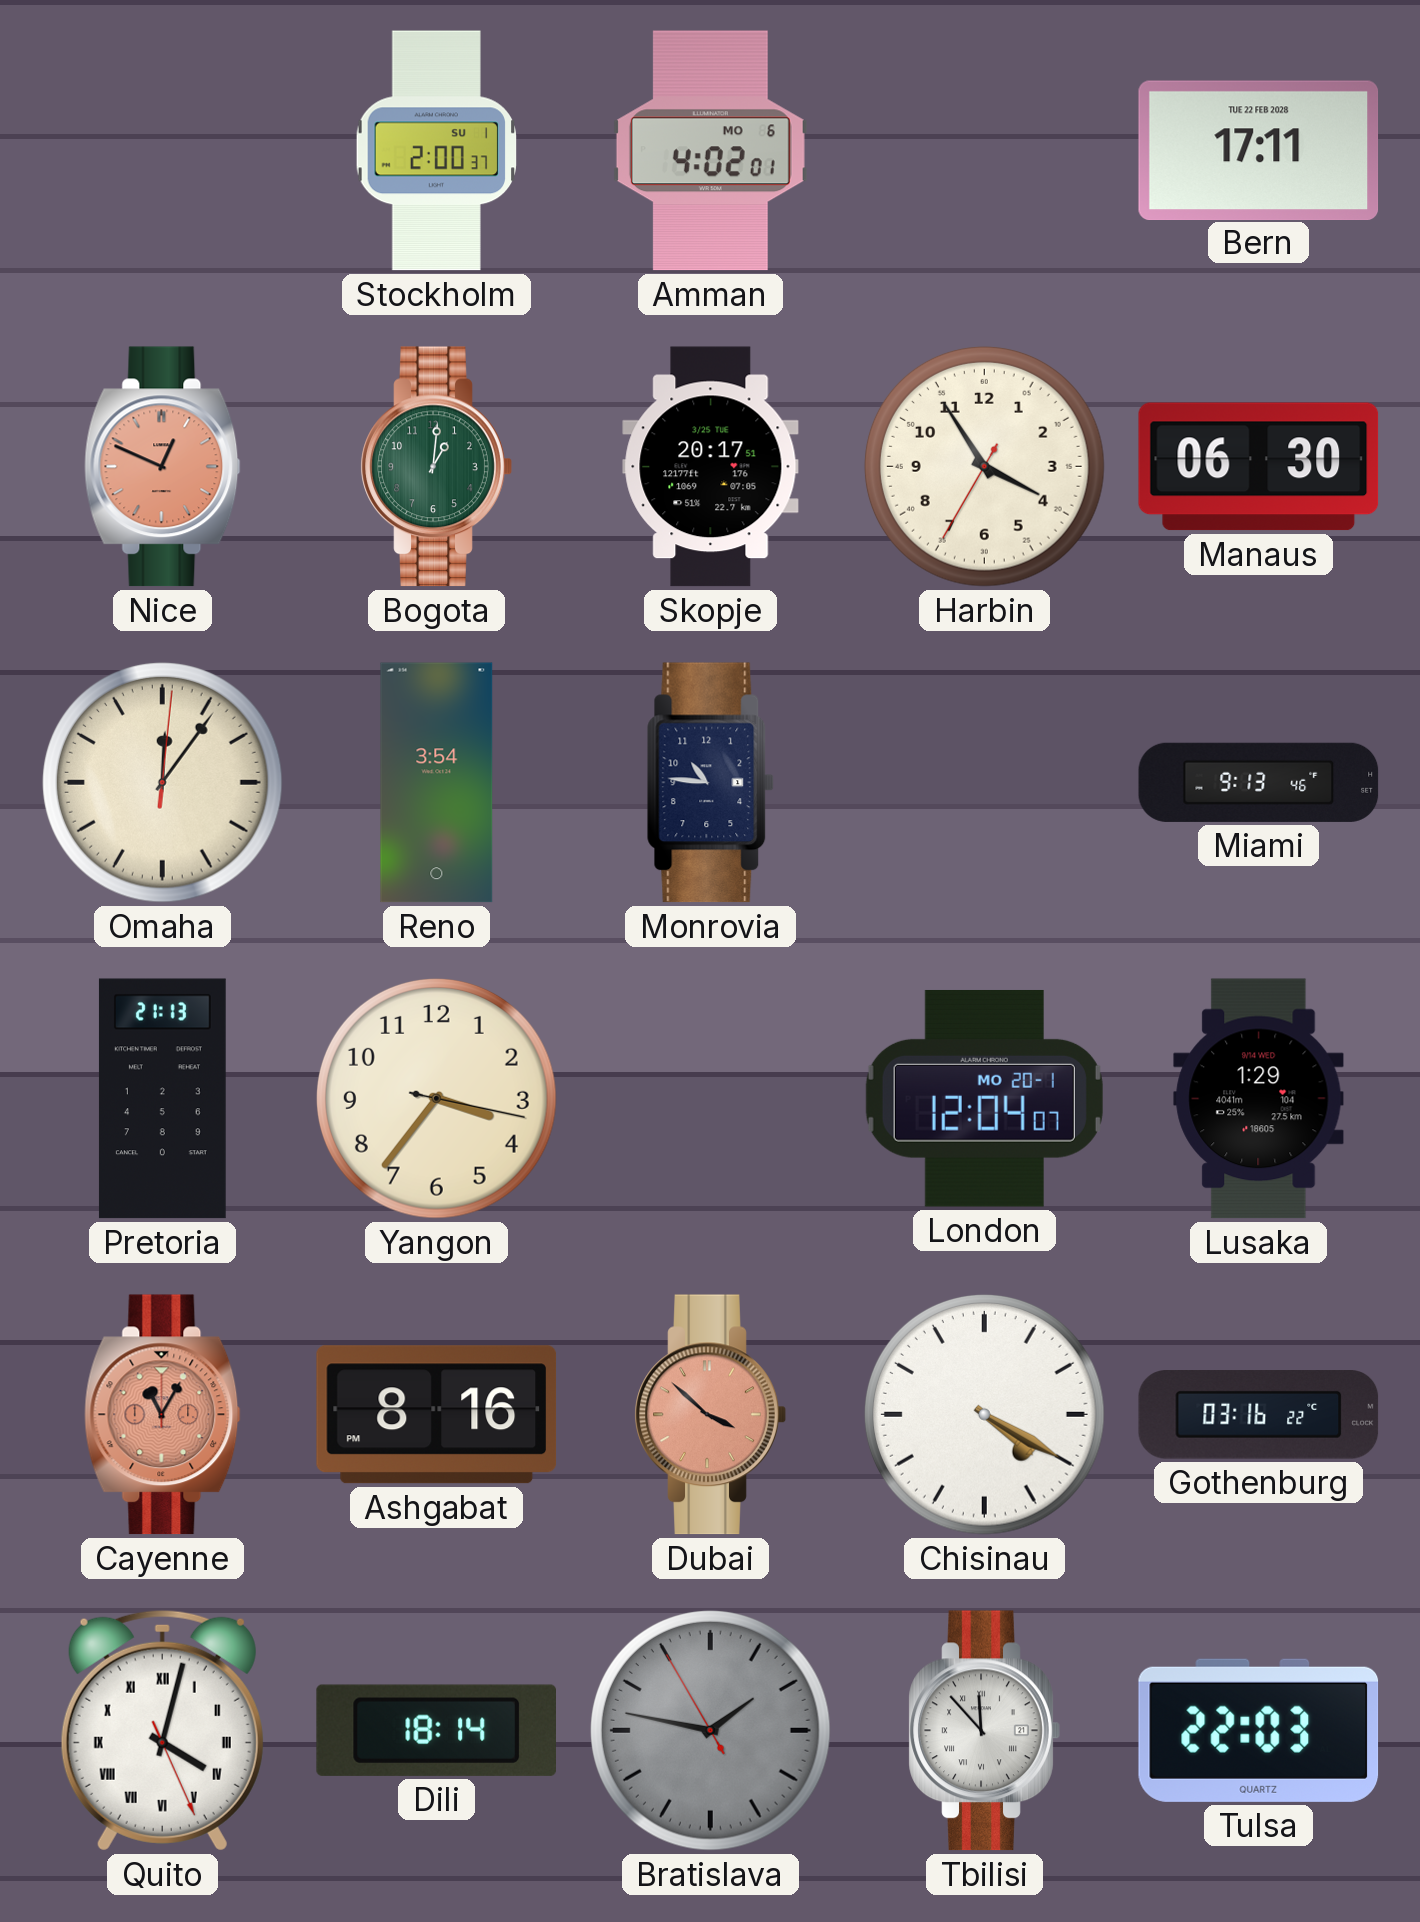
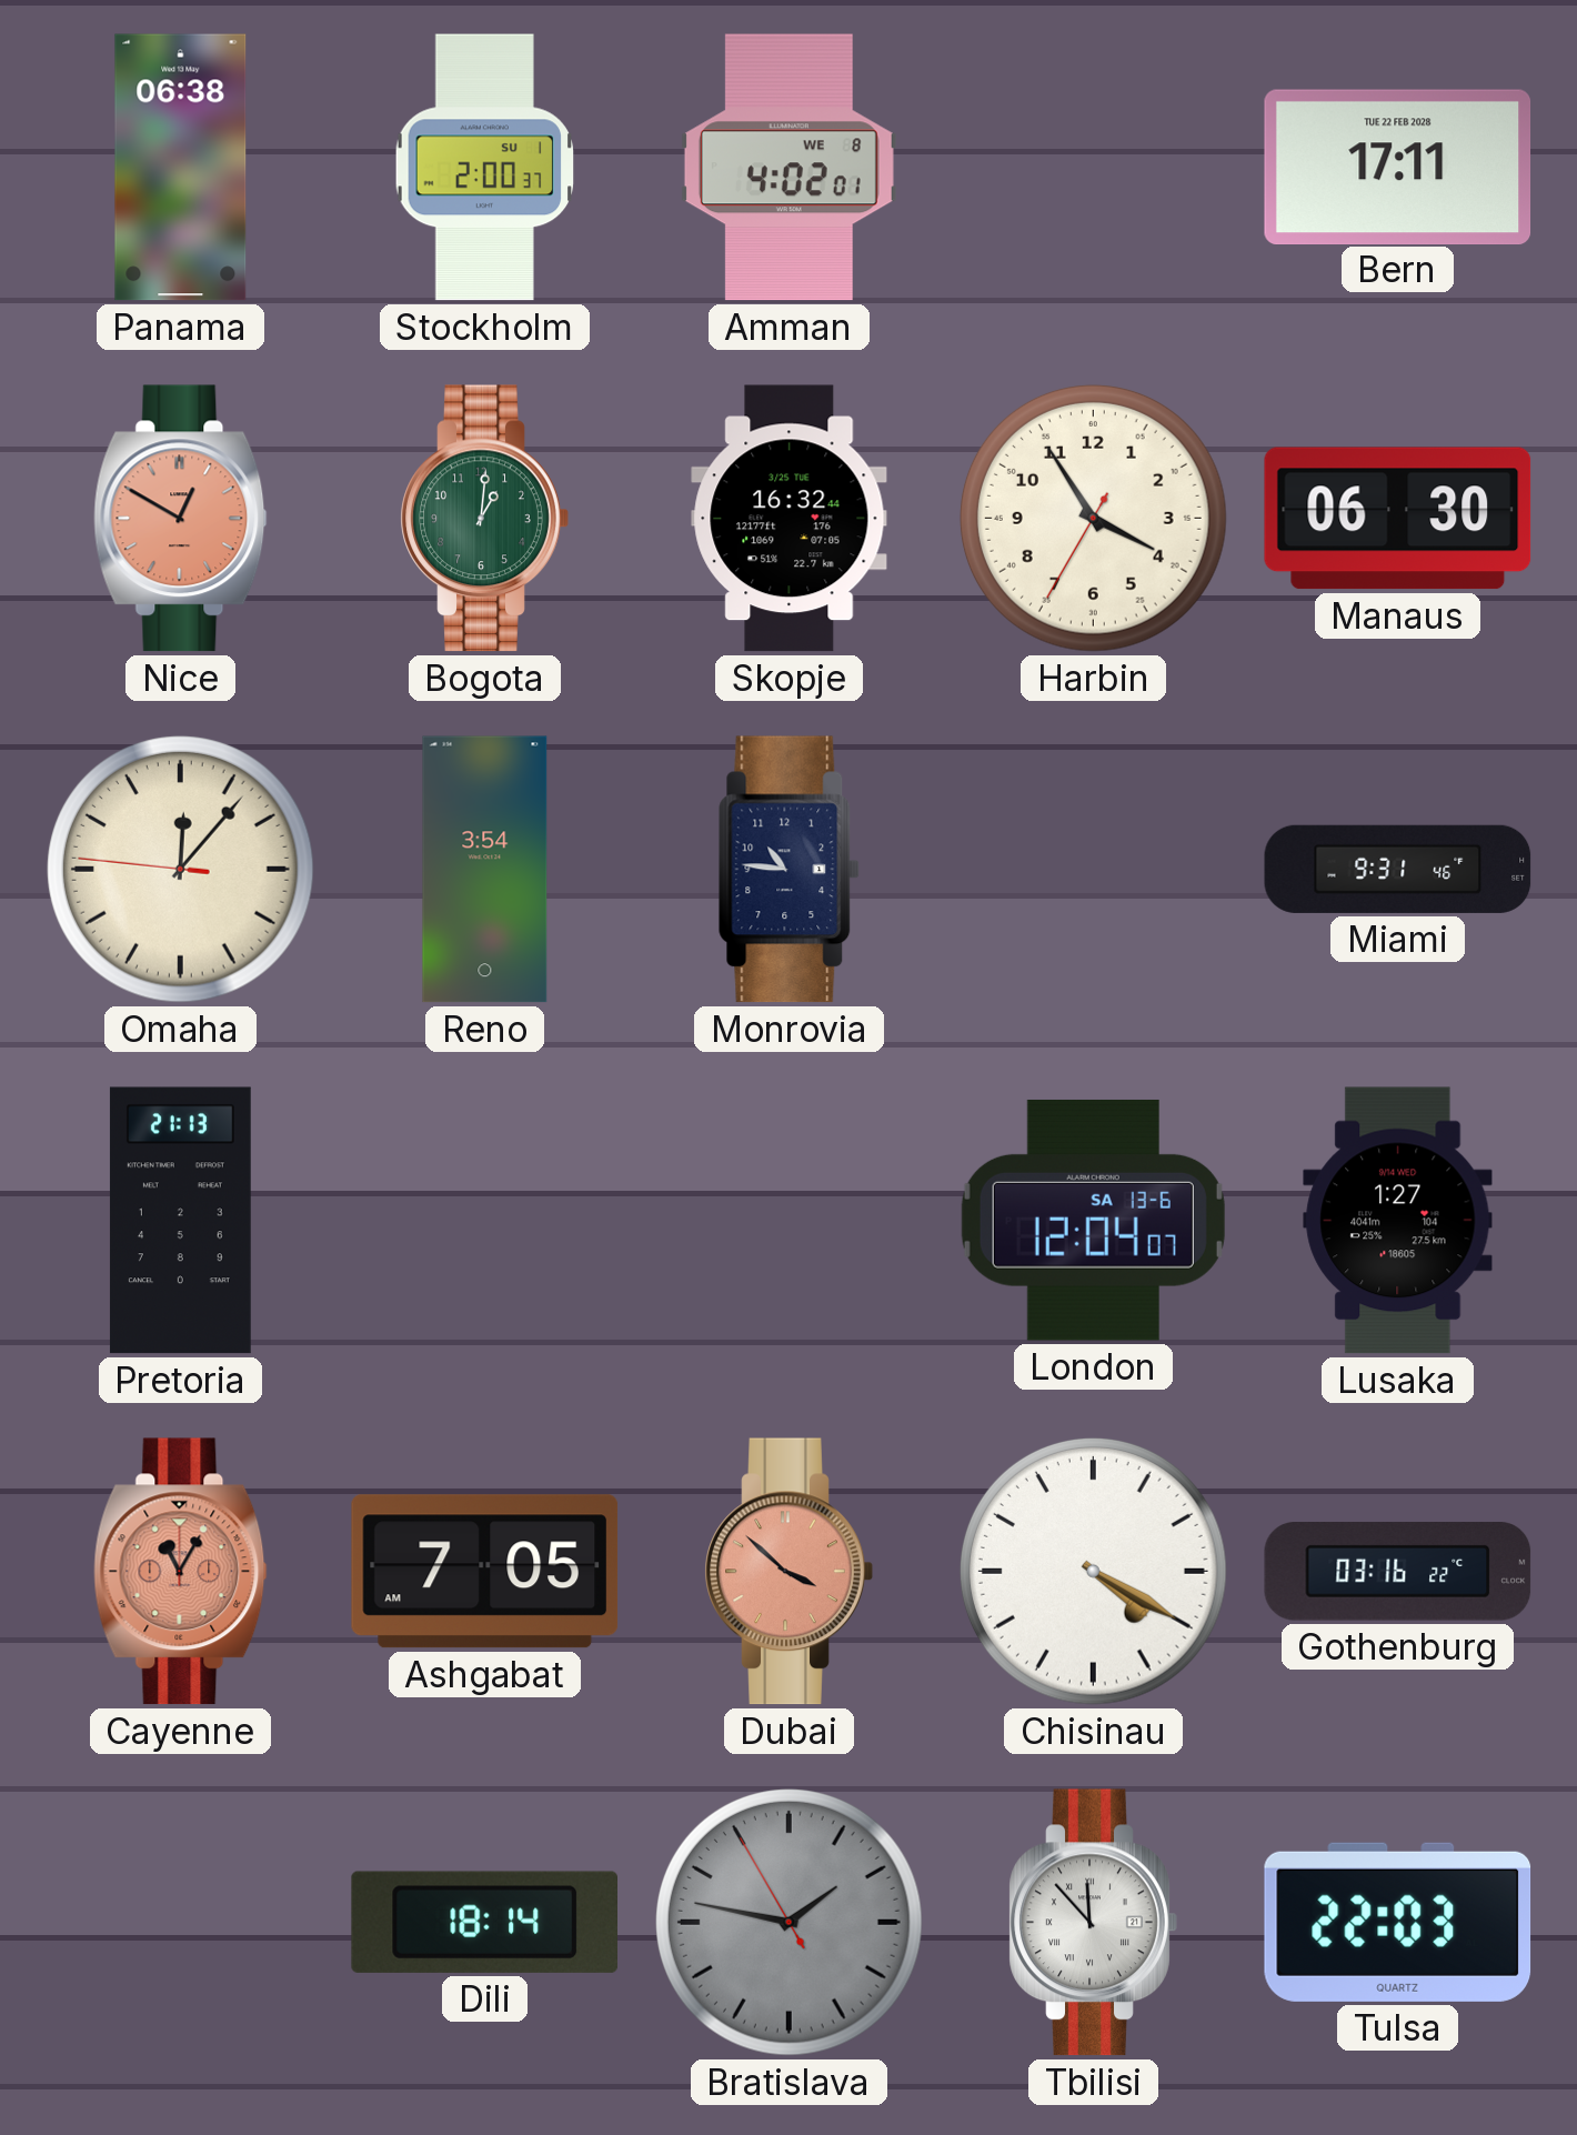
Panama: none -> 06:38
Amman date: MO 6 -> WE 8
Nice: 12:49 -> 12:50
Skopje: 20:17 -> 16:32
Omaha: 12:06:01 -> 12:06:46
Miami: 9:13 -> 9:31
Yangon: 3:36 -> none
London date: MO 20-1 -> SA 13-6
Lusaka: 1:29 -> 1:27
Ashgabat: 8:16 -> 7:05
Quito: 4:02 -> none
